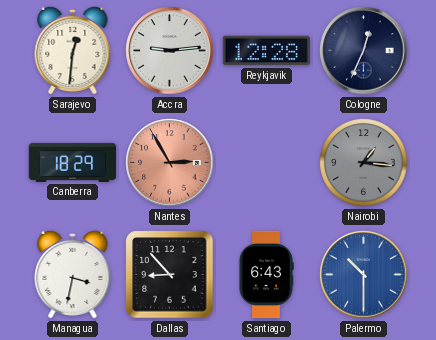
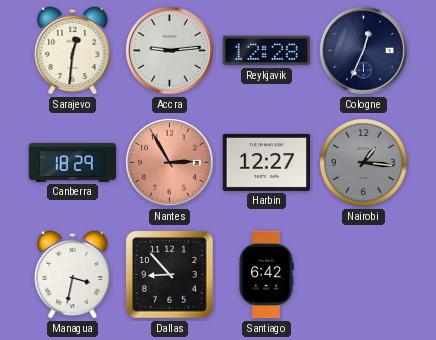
Harbin: none -> 12:27
Santiago: 6:43 -> 6:42
Palermo: 10:30 -> none
